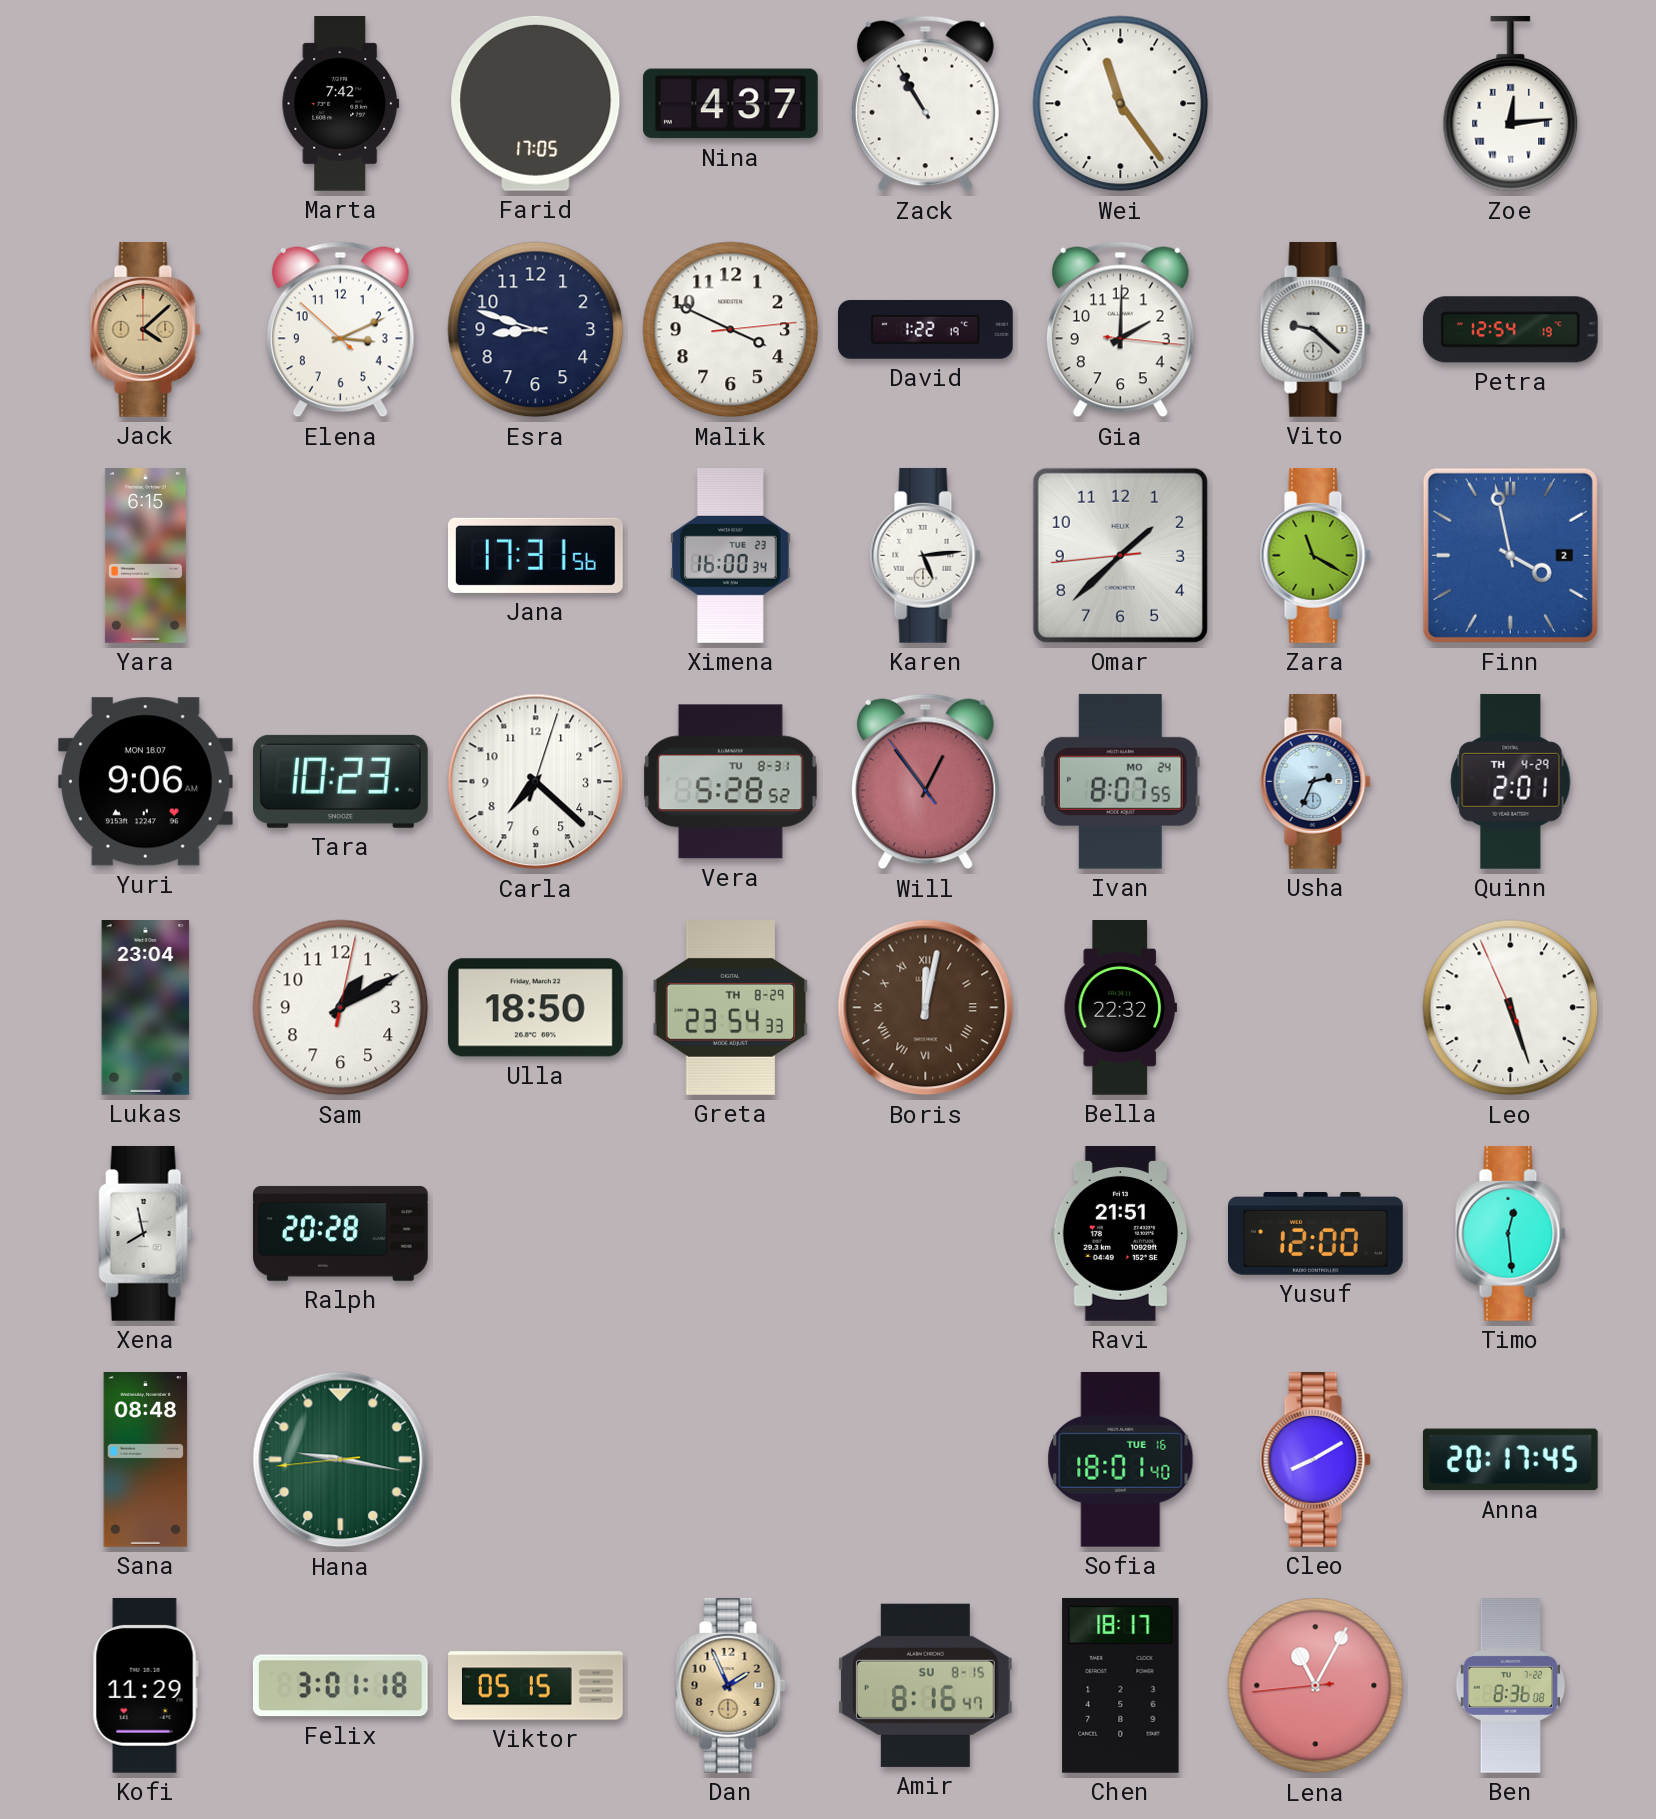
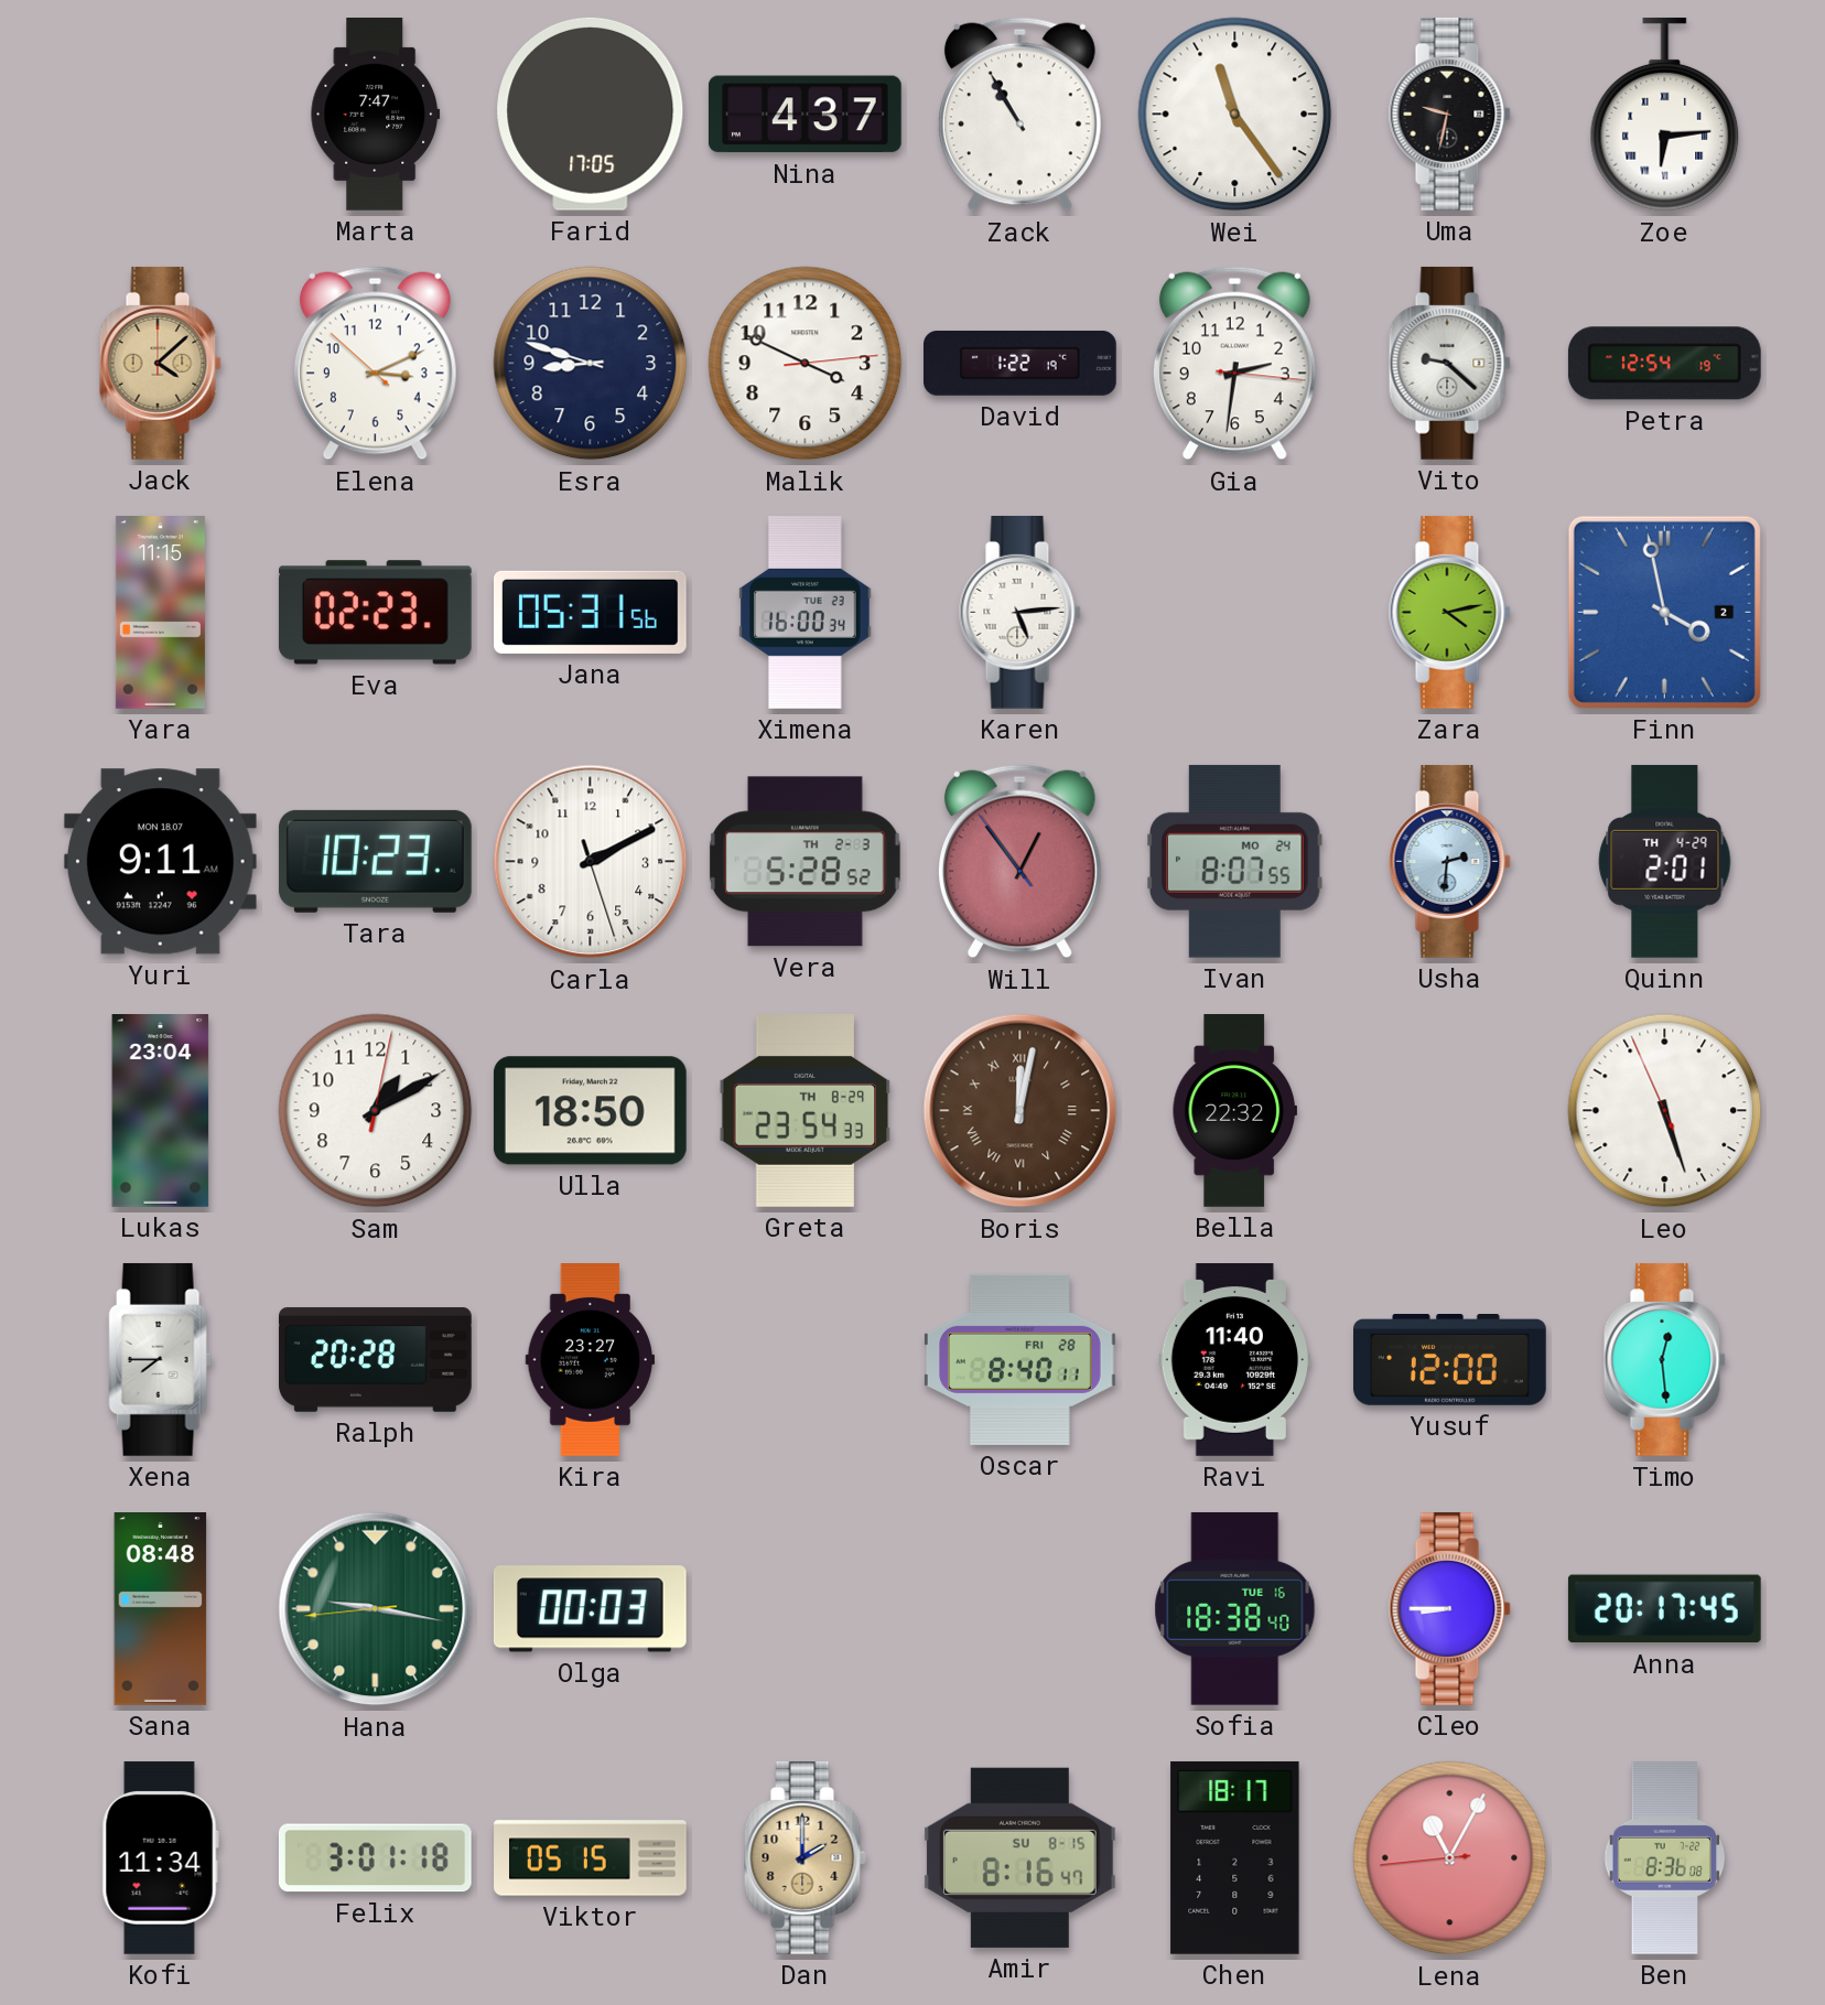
Marta: 7:42 -> 7:47
Uma: none -> 9:32
Zoe: 12:14 -> 6:14
Gia: 2:00 -> 2:31
Yara: 6:15 -> 11:15
Eva: none -> 02:23
Jana: 17:31 -> 05:31
Omar: 1:37 -> none
Zara: 11:20 -> 4:13
Yuri: 9:06 -> 9:11
Carla: 7:22 -> 2:10
Vera date: TU 8-31 -> TH 2-3
Usha: 2:34 -> 2:31
Xena: 7:58 -> 7:45
Kira: none -> 23:27
Oscar: none -> 8:40
Ravi: 21:51 -> 11:40
Olga: none -> 00:03
Sofia: 18:01 -> 18:38
Cleo: 8:10 -> 8:45
Kofi: 11:29 -> 11:34
Dan: 1:56 -> 2:00
